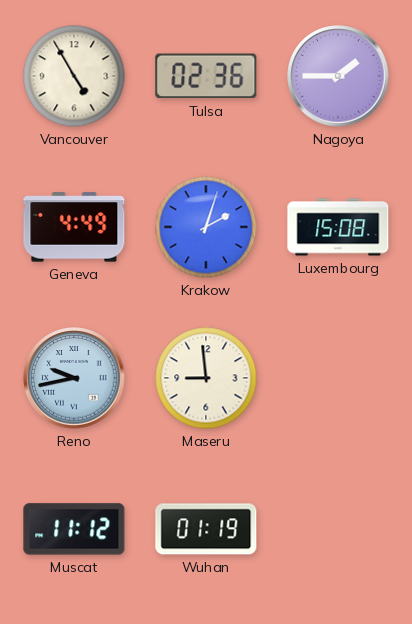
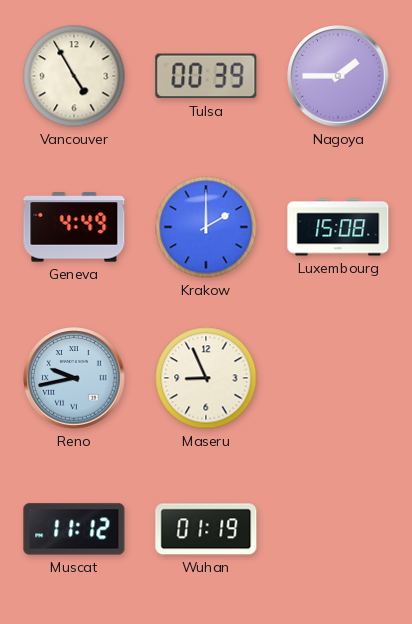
Tulsa: 02:36 -> 00:39
Krakow: 2:03 -> 2:00
Maseru: 8:59 -> 8:56
